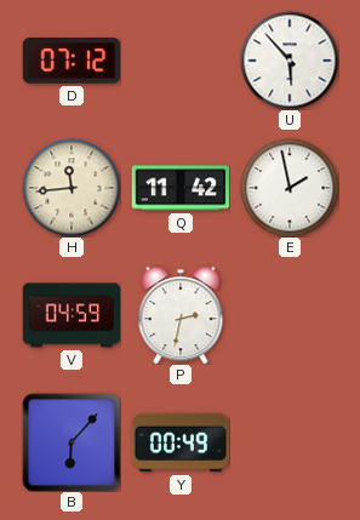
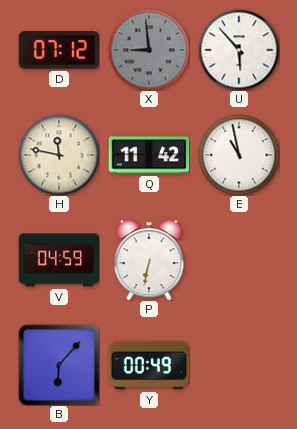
X: none -> 8:59
H: 11:44 -> 11:47
E: 1:58 -> 10:58
P: 2:32 -> 6:32
